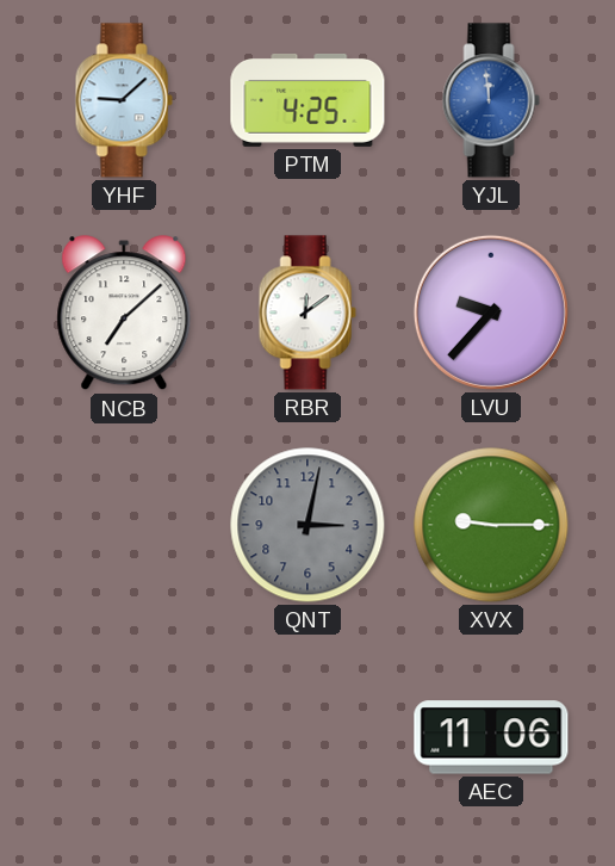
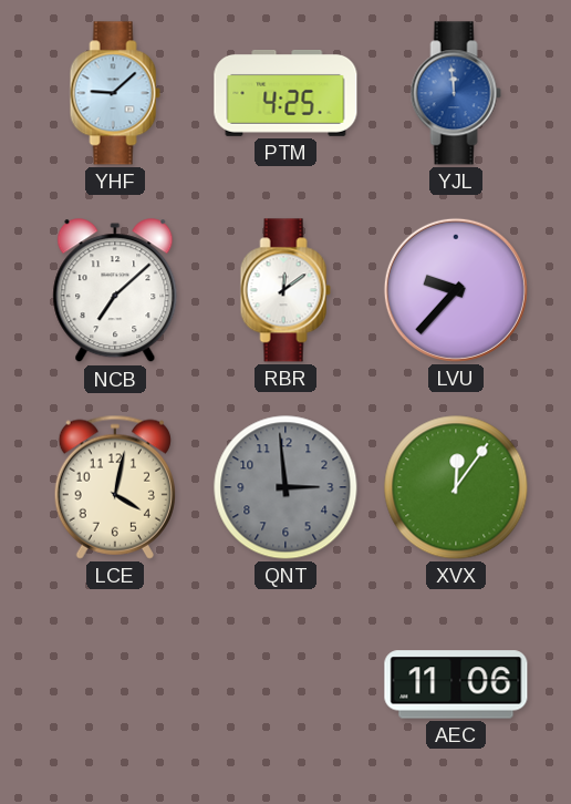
LCE: none -> 4:02
QNT: 3:02 -> 2:59
XVX: 9:15 -> 12:06
